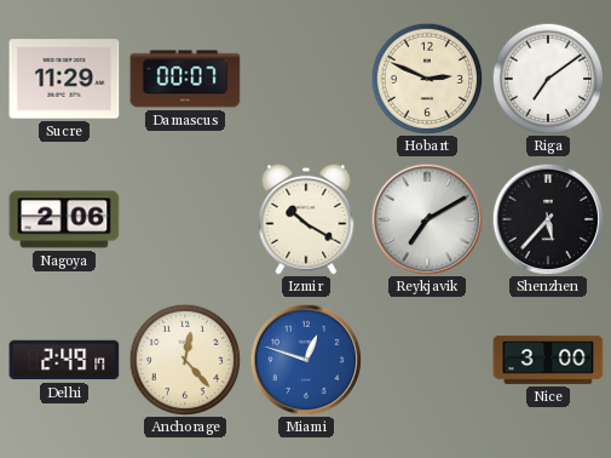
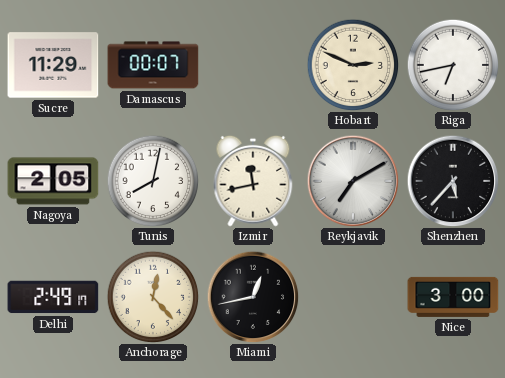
Riga: 7:09 -> 6:43
Nagoya: 2:06 -> 2:05
Tunis: none -> 8:02
Izmir: 10:20 -> 11:43
Miami: 12:48 -> 12:43
Miami dial: blue -> black
